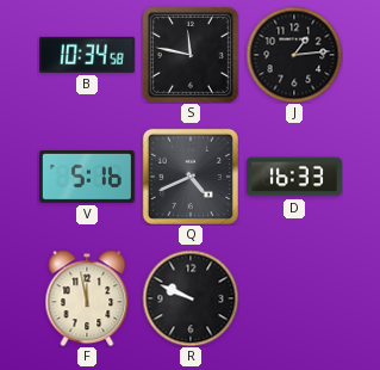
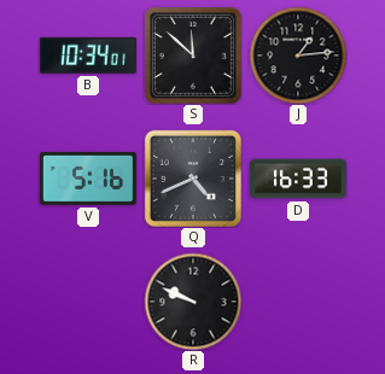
B: 10:34:58 -> 10:34:01
S: 11:47 -> 11:52
F: 11:58 -> none
